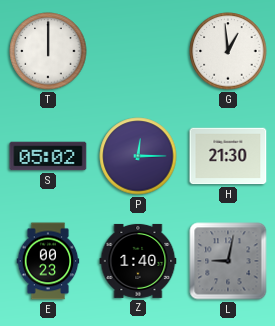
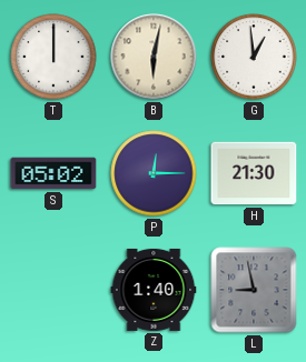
B: none -> 6:02
E: 00:23 -> none
L: 9:02 -> 8:58
